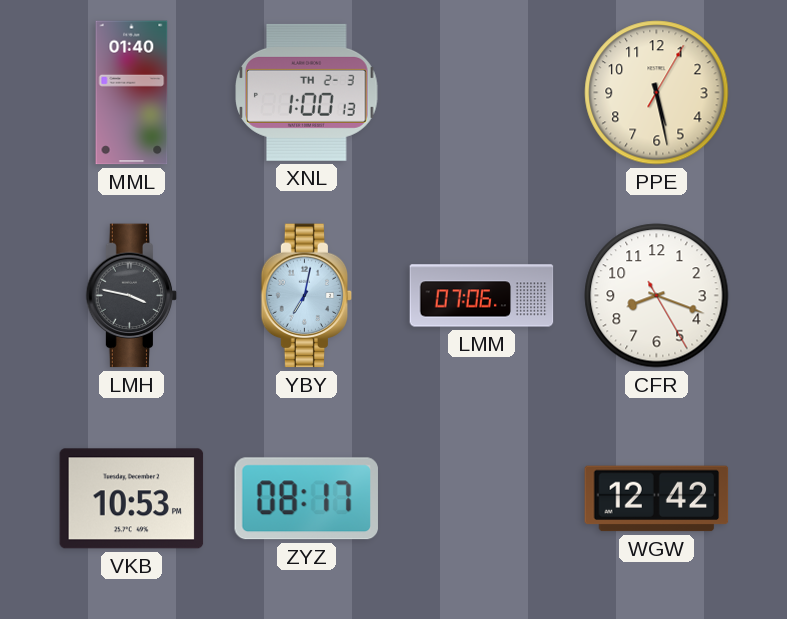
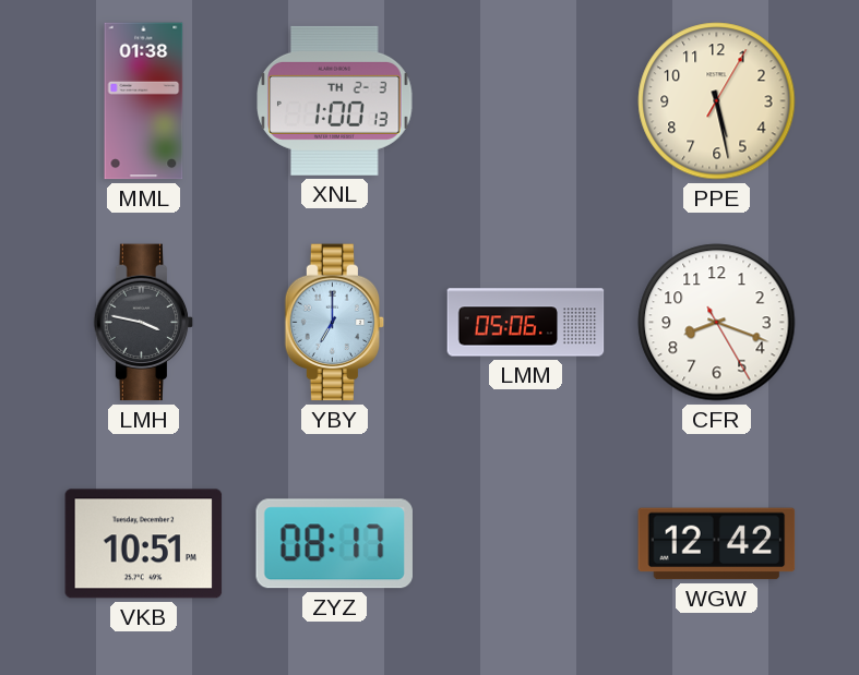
MML: 01:40 -> 01:38
YBY: 7:02 -> 7:00
LMM: 07:06 -> 05:06
VKB: 10:53 -> 10:51
